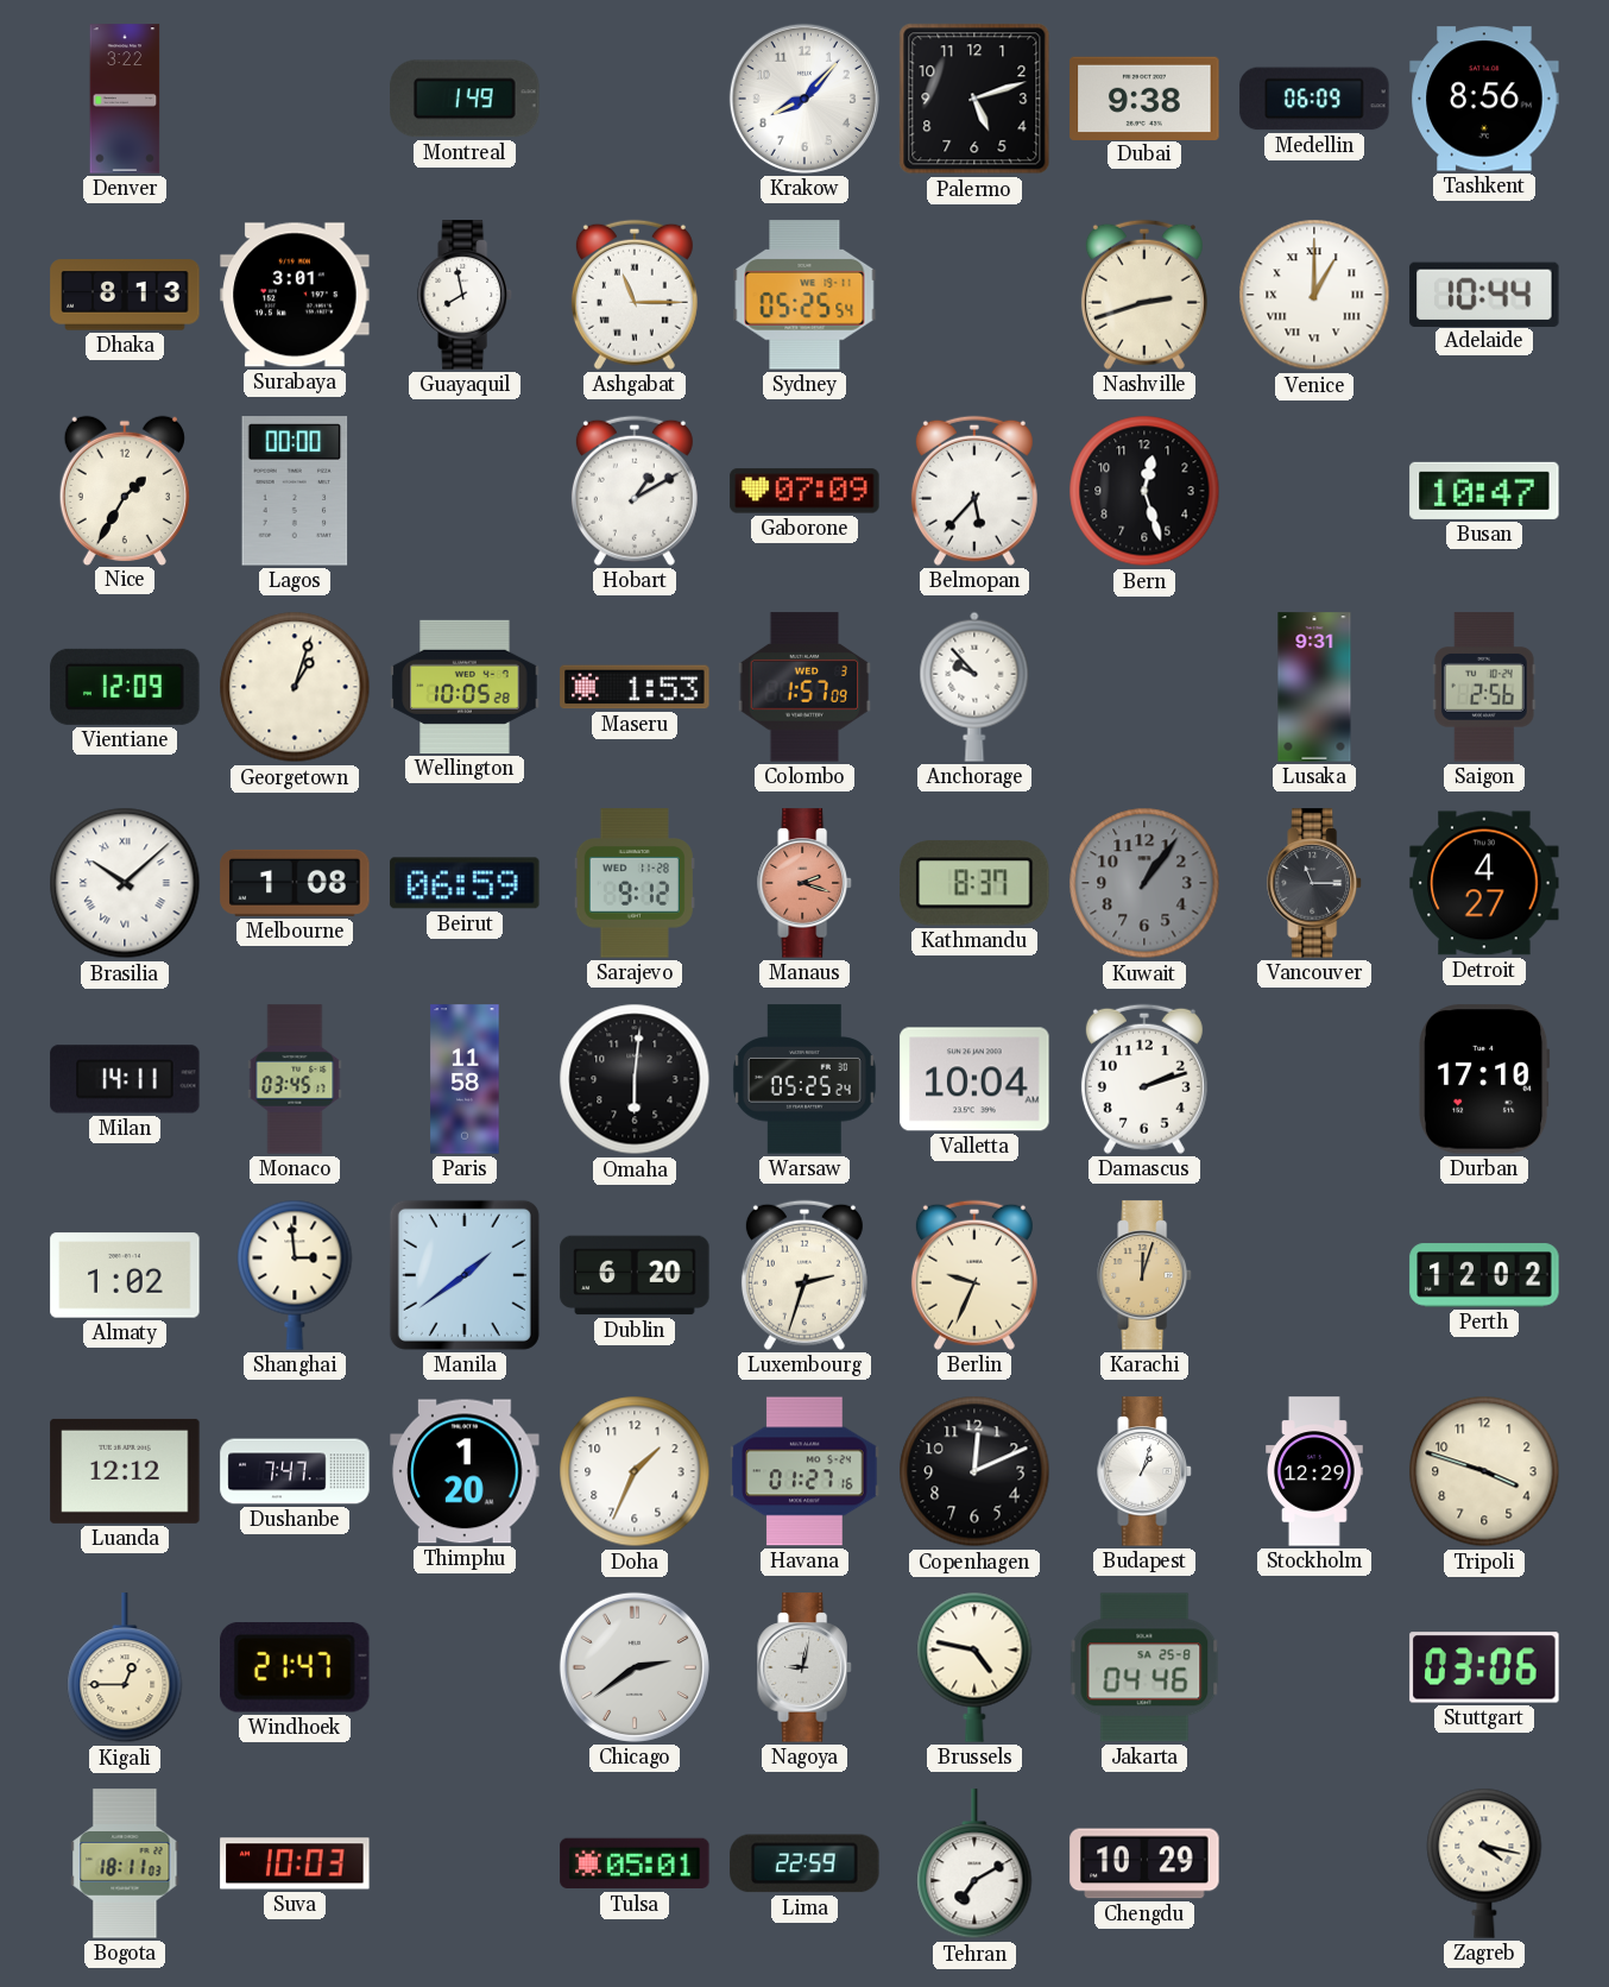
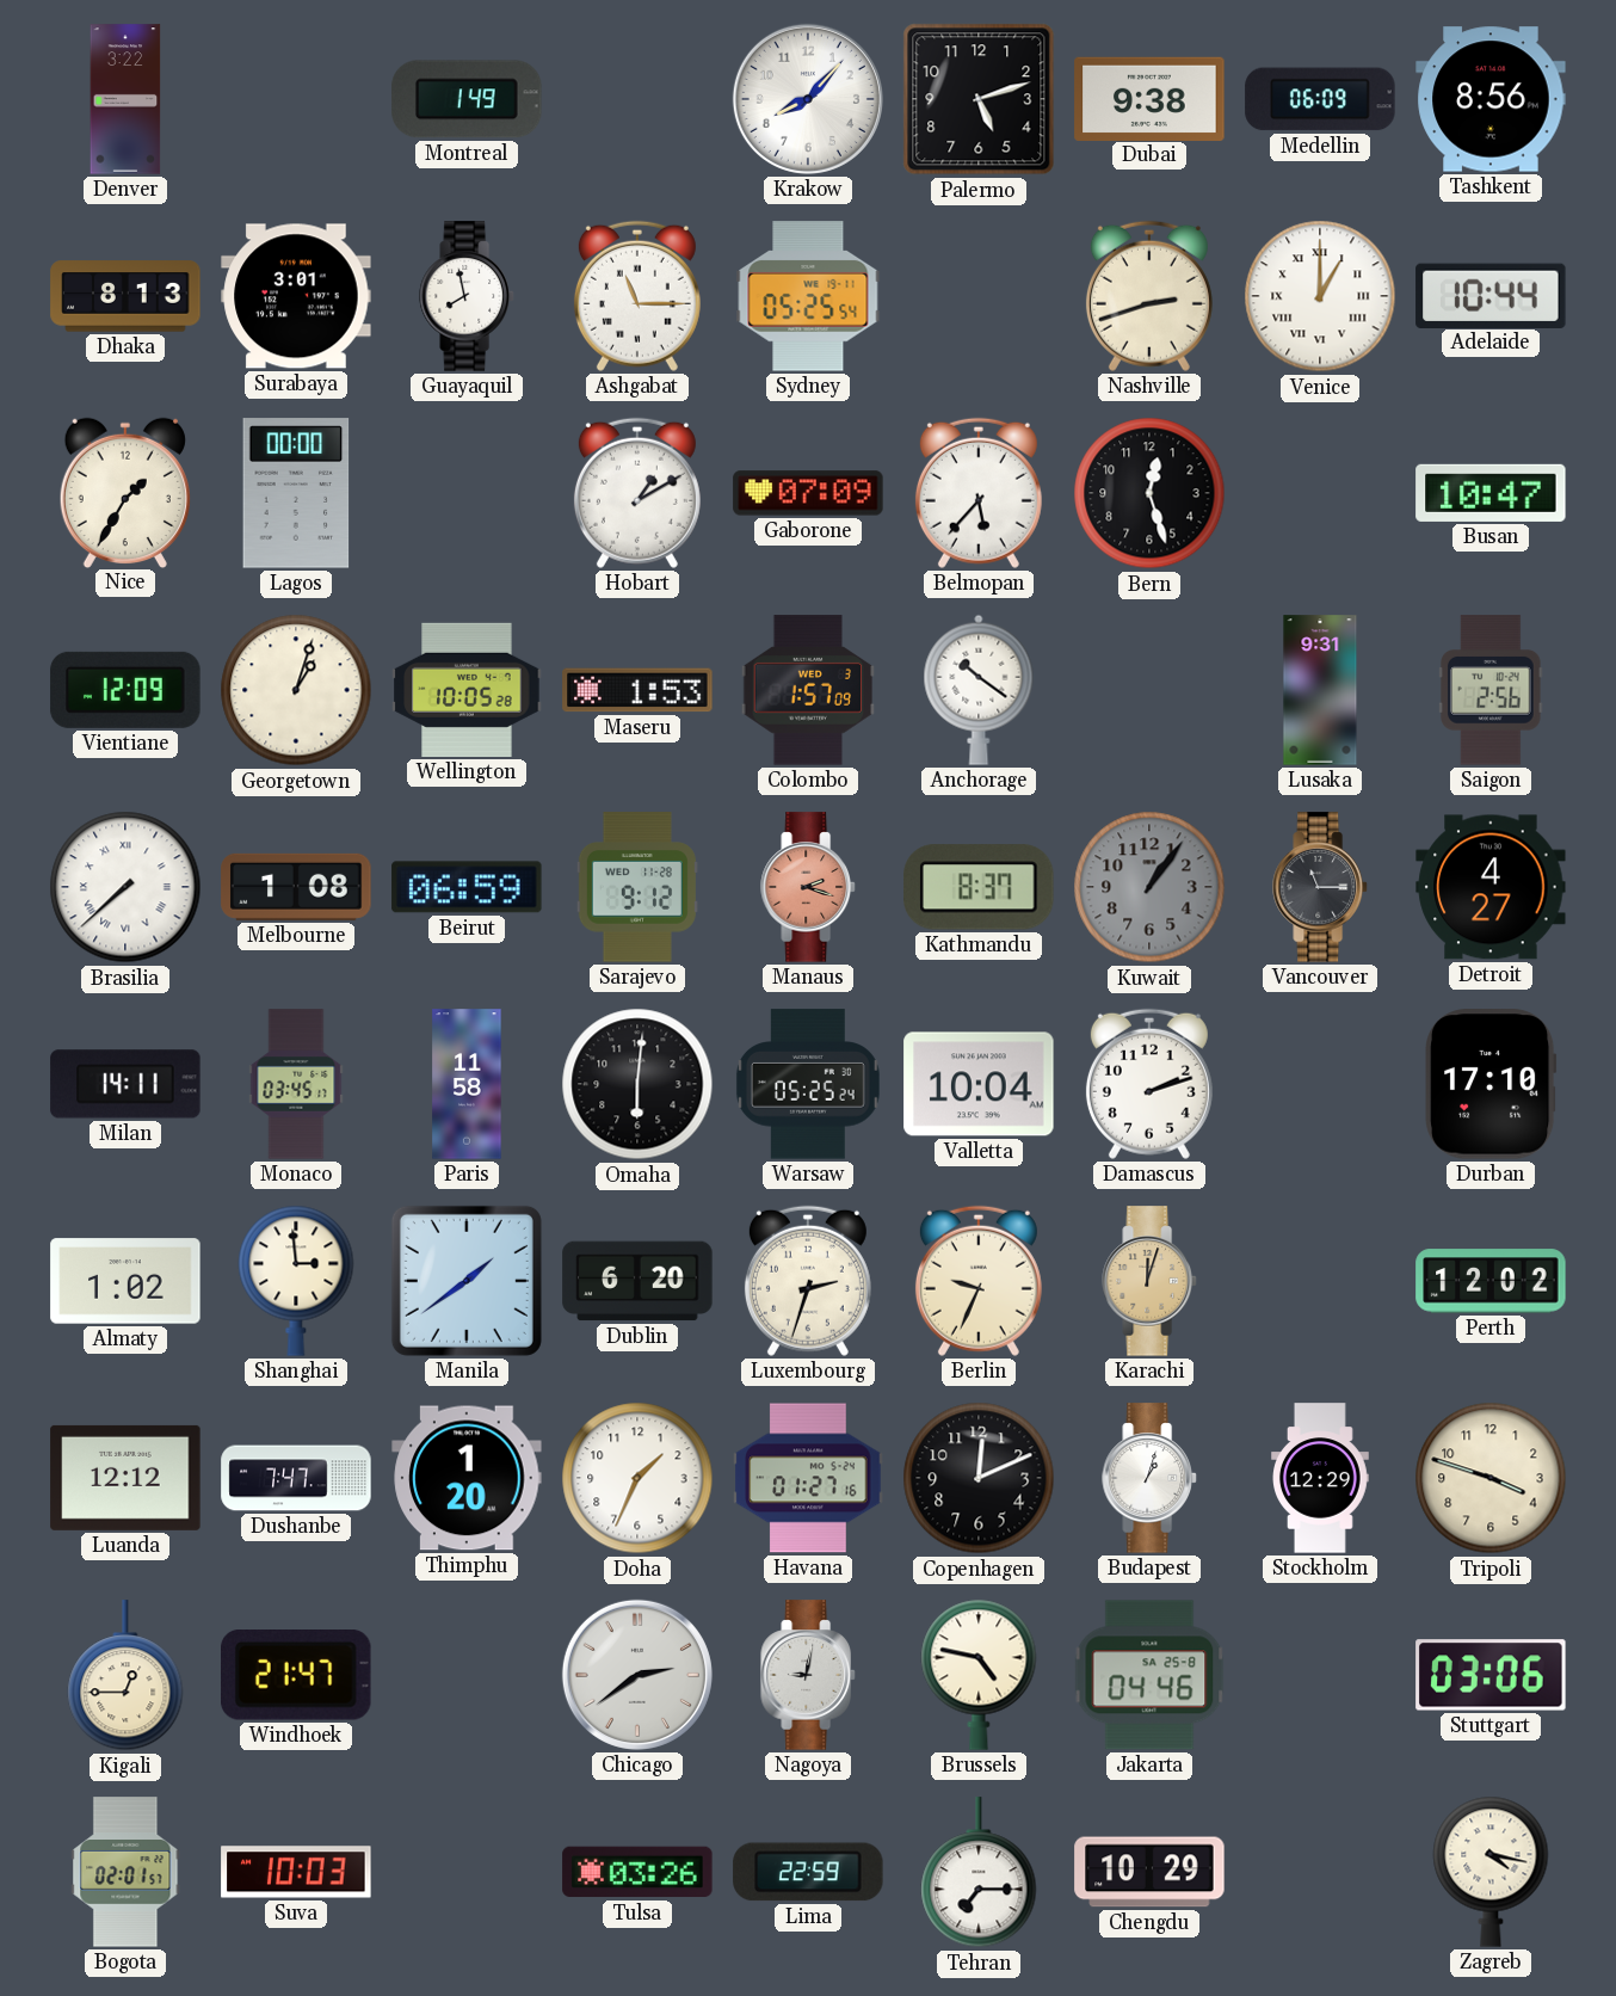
Anchorage: 9:53 -> 10:21
Brasilia: 10:08 -> 7:38
Bogota: 18:11 -> 02:01
Tulsa: 05:01 -> 03:26
Tehran: 7:10 -> 7:15
